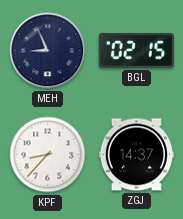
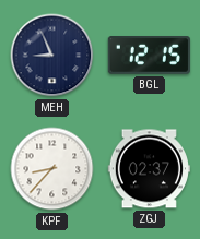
BGL: 02:15 -> 12:15
ZGJ: 14:37 -> 02:37
